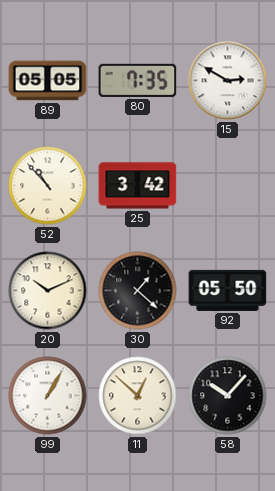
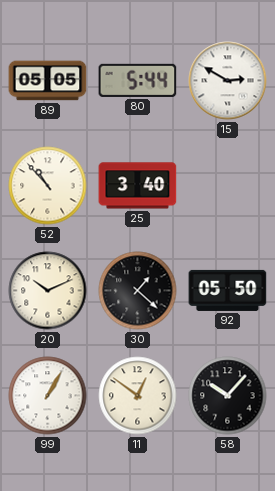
80: 7:35 -> 5:44
25: 3:42 -> 3:40
11: 12:52 -> 12:51
